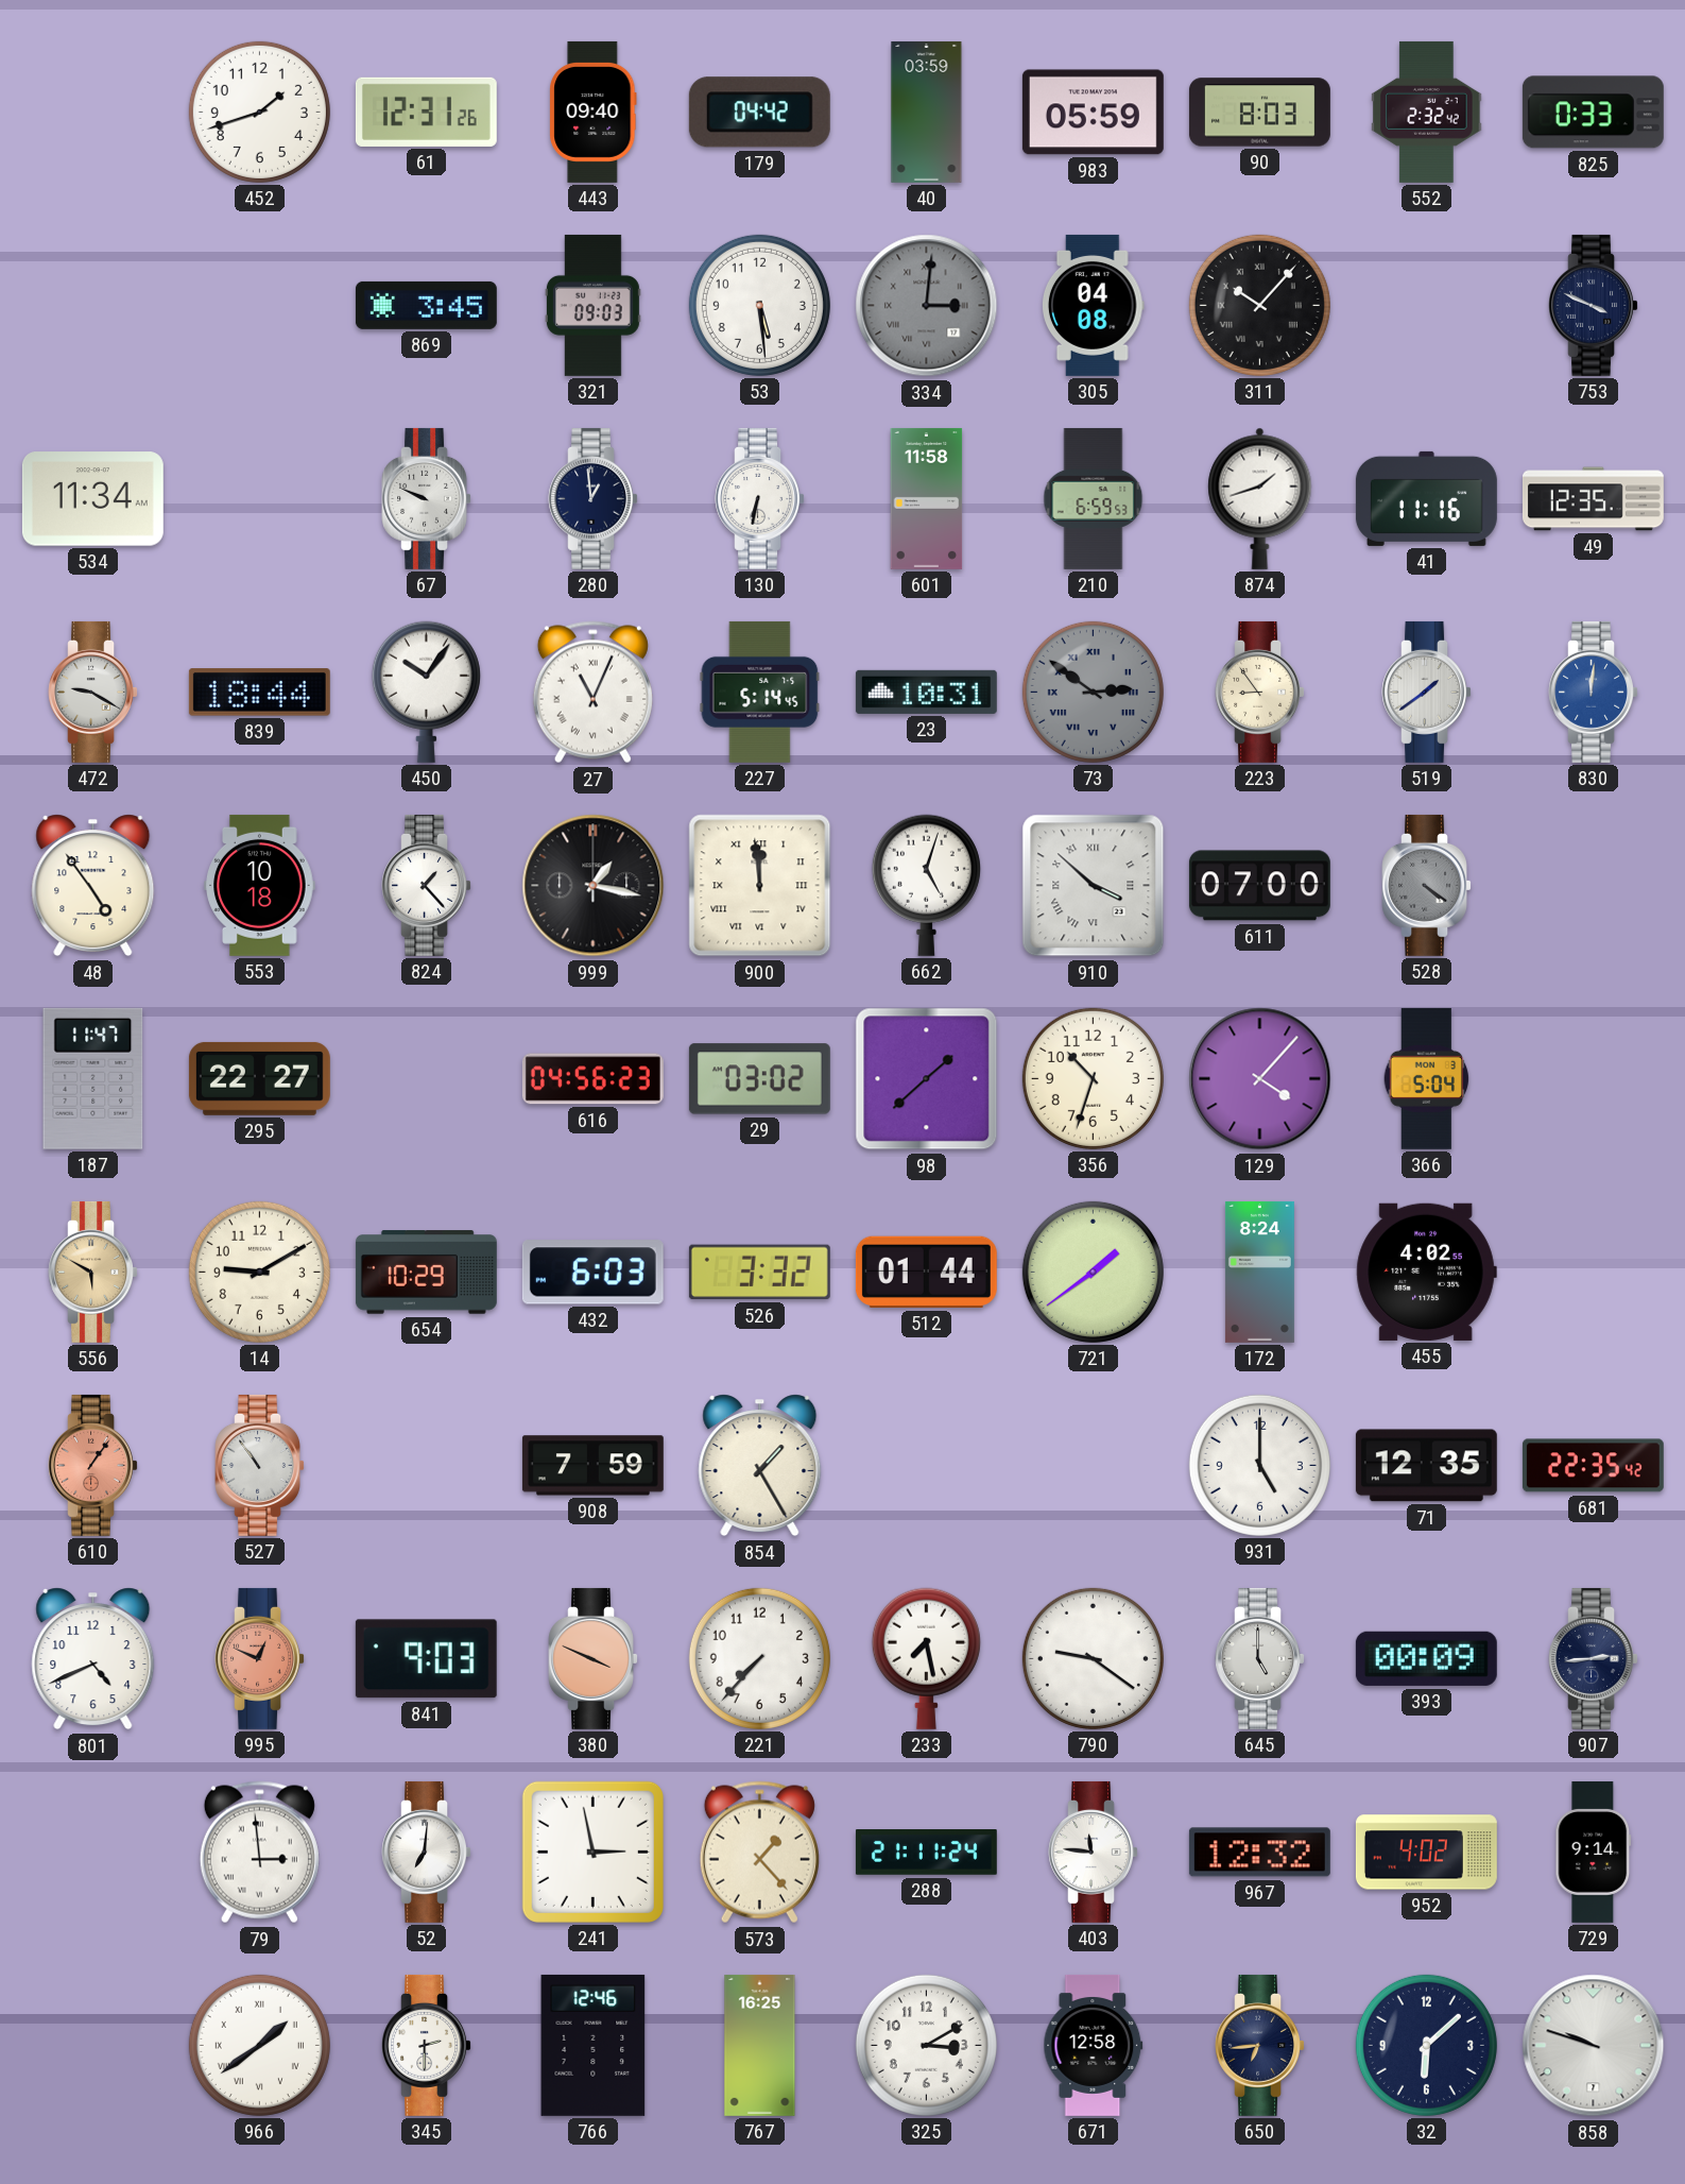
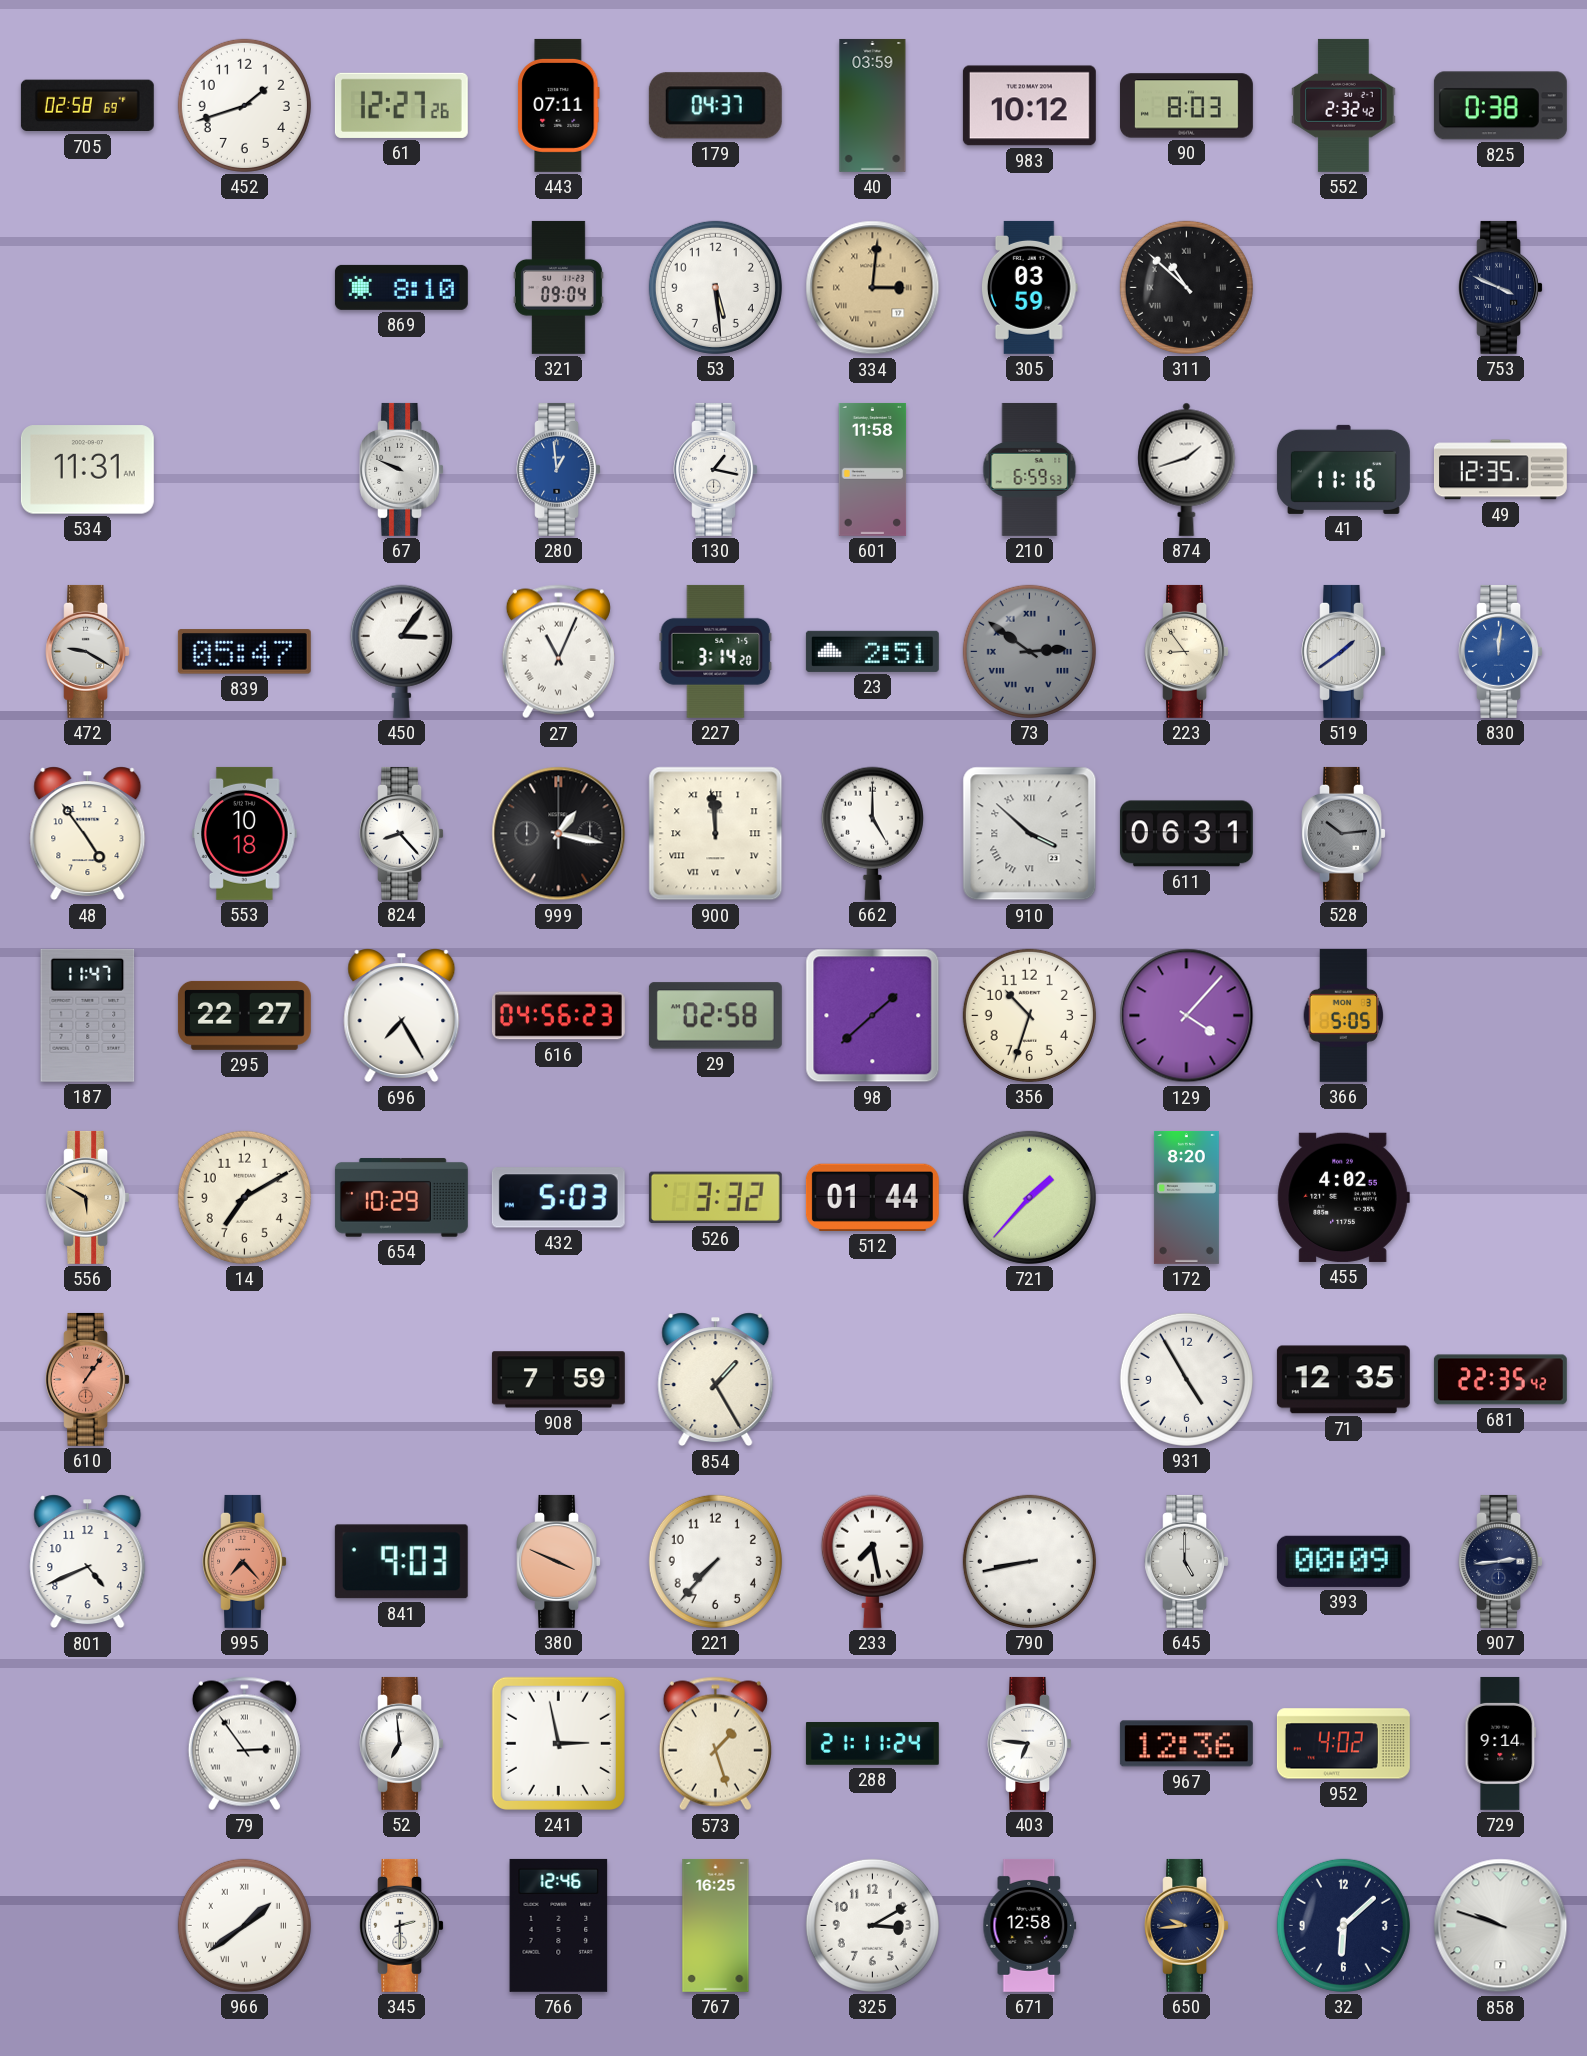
705: none -> 02:58
61: 12:31 -> 12:27
443: 09:40 -> 07:11
179: 04:42 -> 04:37
983: 05:59 -> 10:12
825: 0:33 -> 0:38
869: 3:45 -> 8:10
321: 09:03 -> 09:04
334 dial: grey -> champagne
305: 04:08 -> 03:59
311: 10:07 -> 10:52
534: 11:34 -> 11:31
280 dial: navy -> blue
130: 6:32 -> 1:17
839: 18:44 -> 05:47
450: 10:06 -> 3:06
227: 5:14 -> 3:14
23: 10:31 -> 2:51
824: 1:23 -> 8:23
662: 5:03 -> 5:00
611: 07:00 -> 06:31
528: 4:21 -> 10:14
696: none -> 7:25
29: 03:02 -> 02:58
366: 5:04 -> 5:05
14: 9:10 -> 7:10
432: 6:03 -> 5:03
721: 1:39 -> 1:37
172: 8:24 -> 8:20
527: 10:54 -> none
931: 5:00 -> 4:55
995: 12:49 -> 7:23
790: 9:21 -> 8:43
79: 2:59 -> 2:54
52: 7:01 -> 6:59
573: 1:23 -> 1:27
403: 11:46 -> 6:46
967: 12:32 -> 12:36
650: 6:44 -> 9:44
